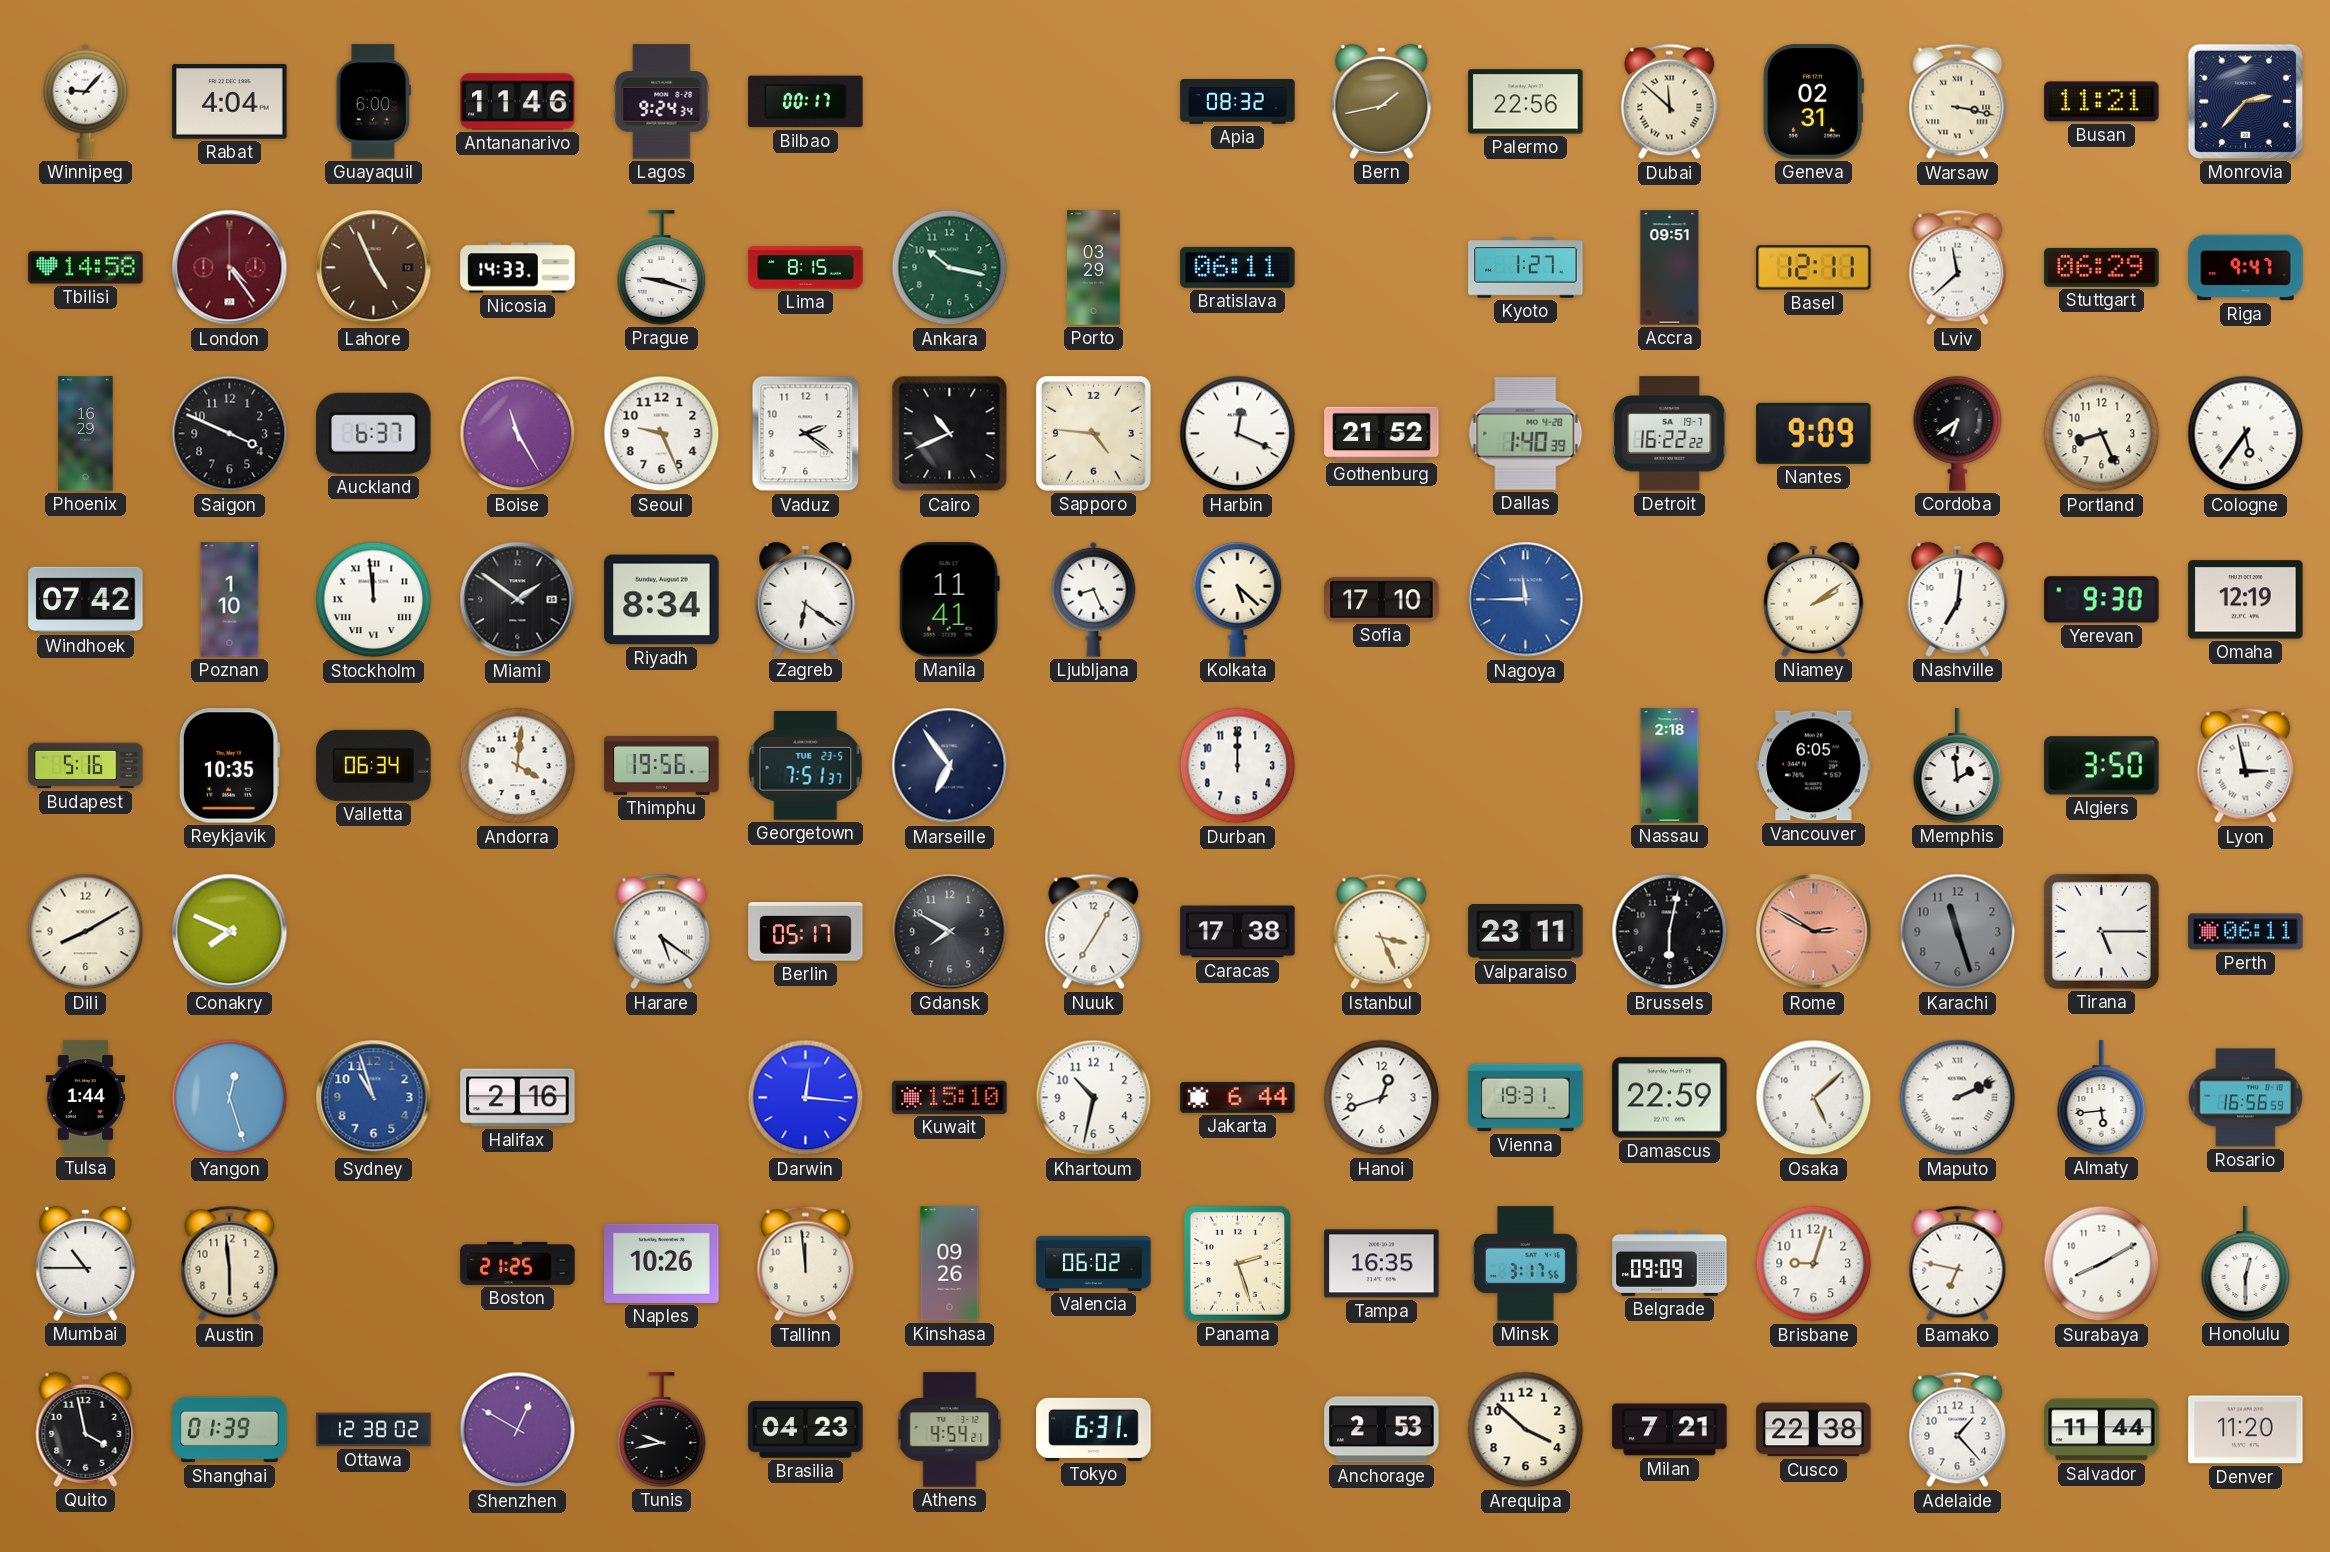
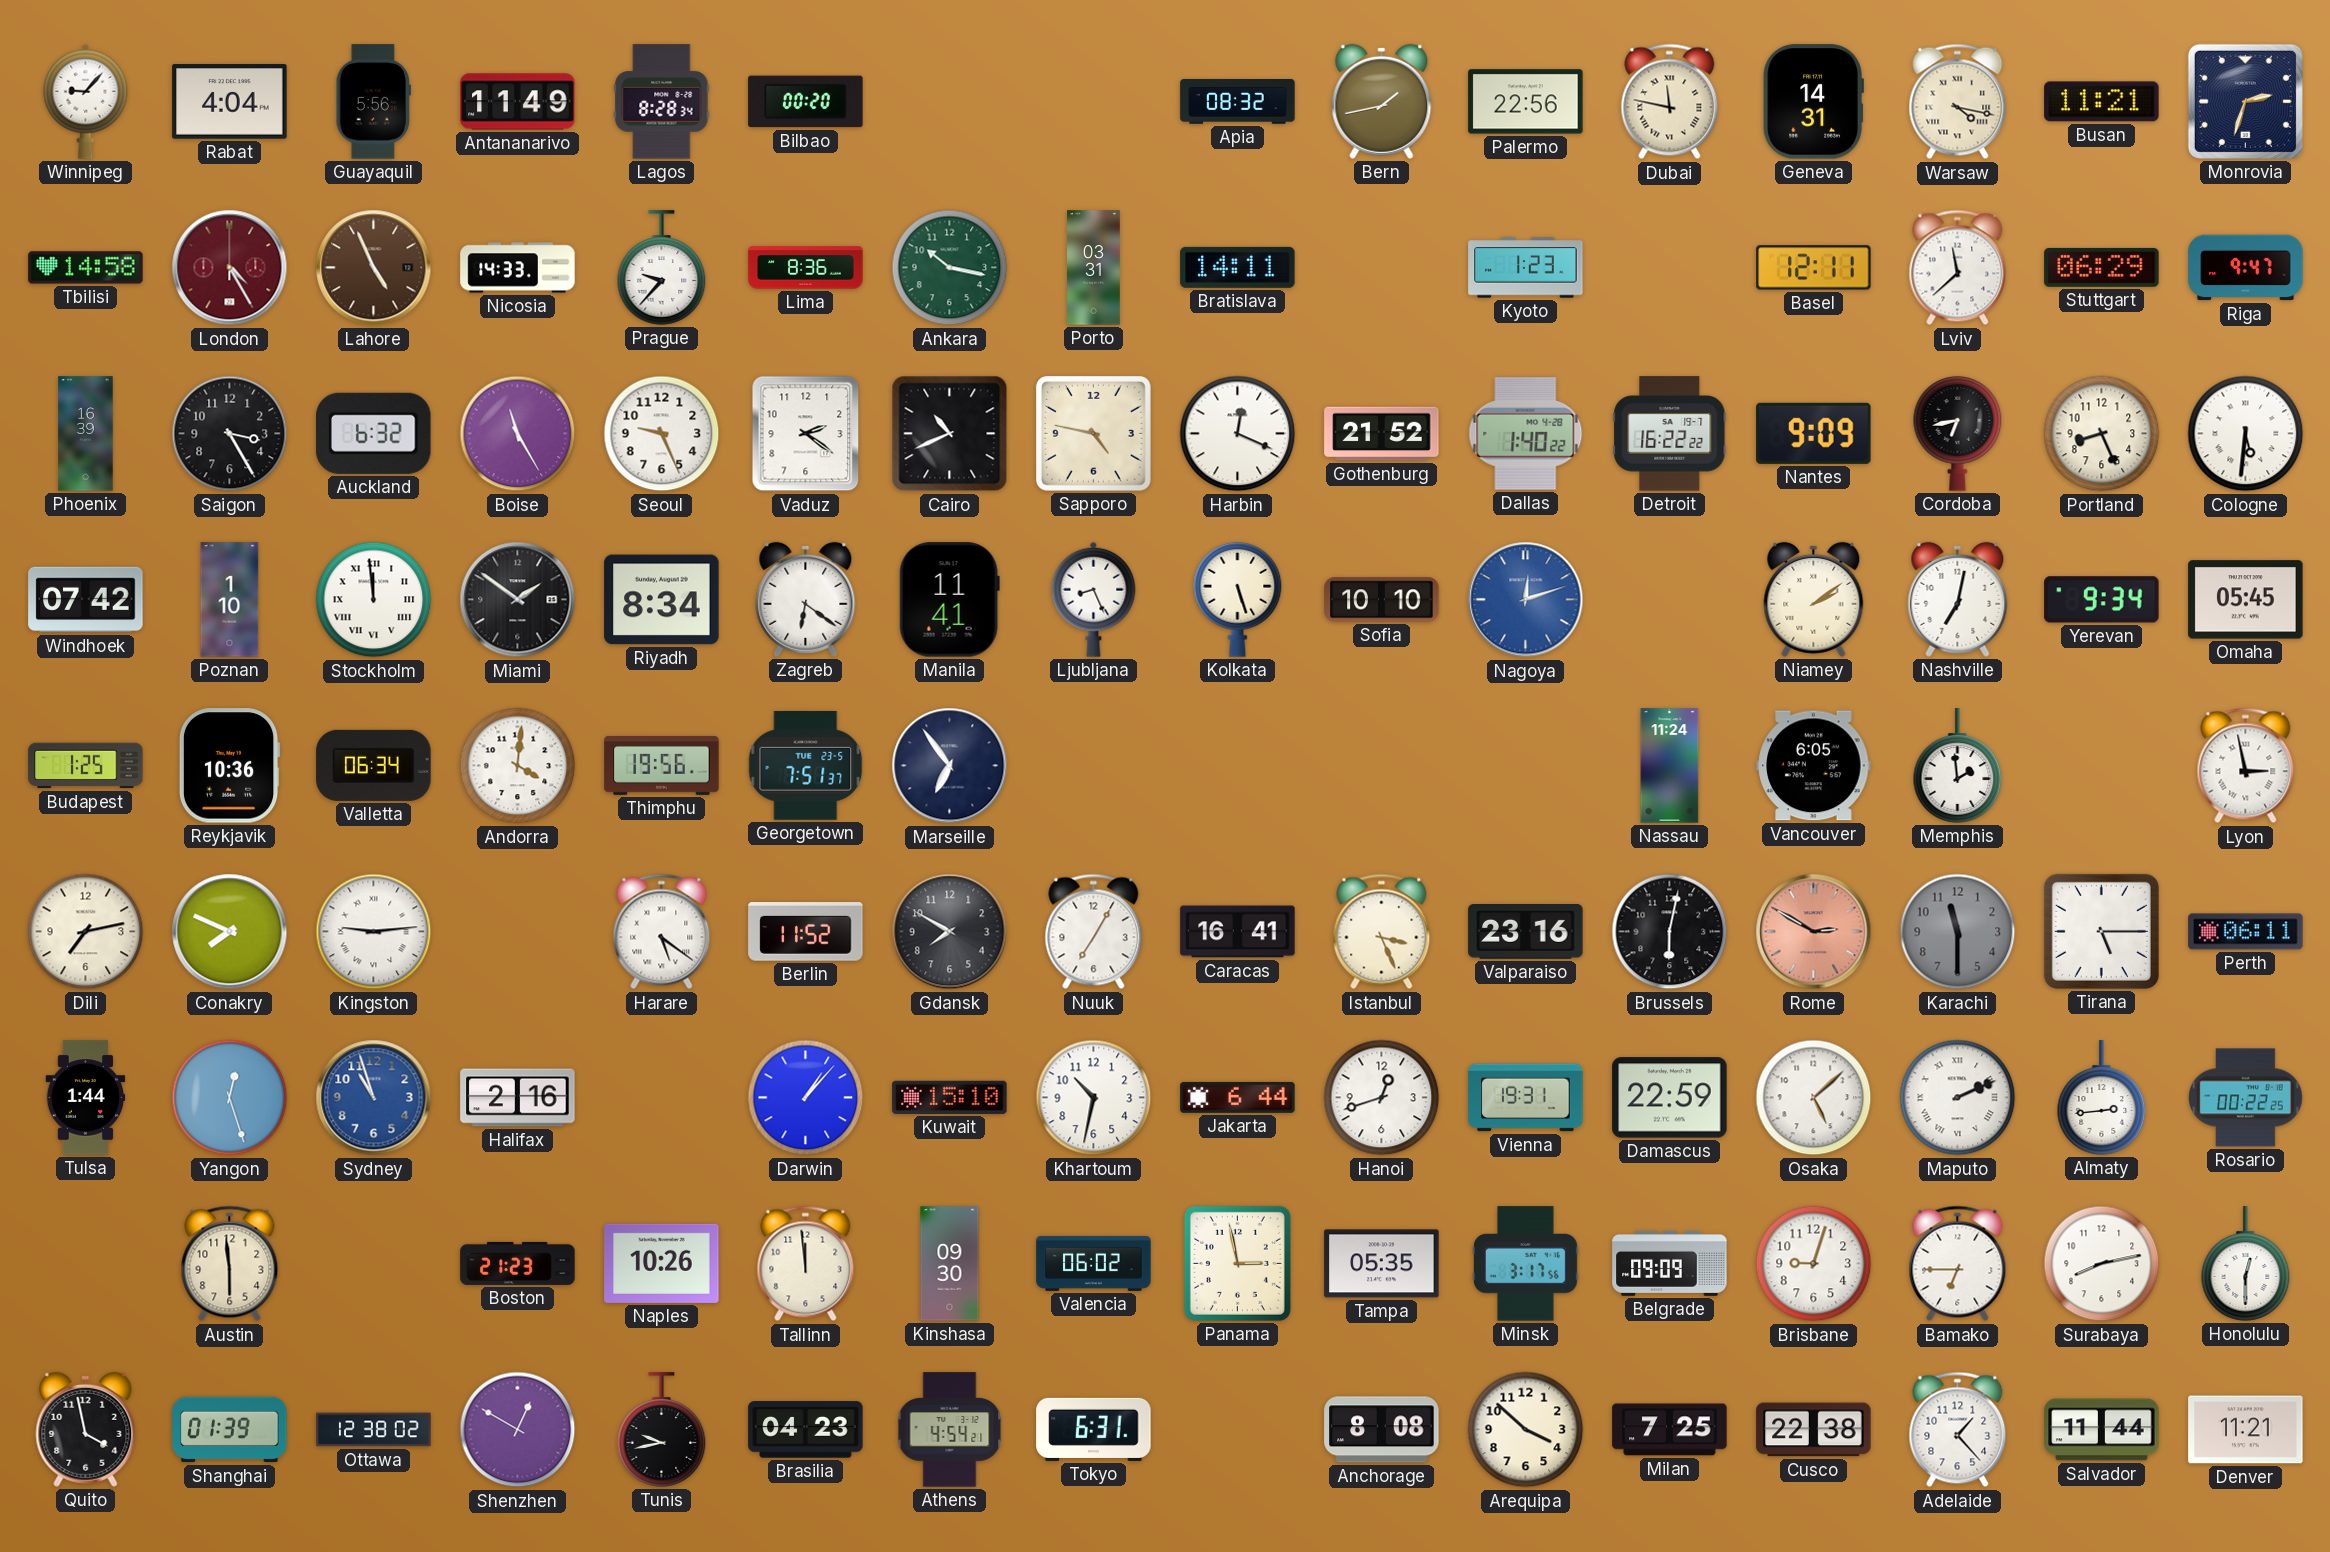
Guayaquil: 6:00 -> 5:56
Antananarivo: 11:46 -> 11:49
Lagos: 9:24 -> 8:28
Bilbao: 00:17 -> 00:20
Dubai: 11:52 -> 11:47
Geneva: 02:31 -> 14:31
Warsaw: 3:17 -> 4:17
Monrovia: 2:37 -> 2:33
London: 4:24 -> 4:25
Prague: 9:18 -> 9:37
Lima: 8:15 -> 8:36
Porto: 03:29 -> 03:31
Bratislava: 06:11 -> 14:11
Kyoto: 1:27 -> 1:23
Accra: 09:51 -> none
Phoenix: 16:29 -> 16:39
Saigon: 3:49 -> 3:25
Auckland: 6:37 -> 6:32
Sapporo: 4:46 -> 4:47
Dallas: 1:40:39 -> 1:40:22
Cordoba: 6:39 -> 6:43
Cologne: 5:36 -> 5:31
Kolkata: 5:22 -> 5:27
Sofia: 17:10 -> 10:10
Nagoya: 11:45 -> 12:12
Nashville: 7:01 -> 7:02
Yerevan: 9:30 -> 9:34
Omaha: 12:19 -> 05:45
Budapest: 5:16 -> 1:25
Reykjavik: 10:35 -> 10:36
Durban: 12:00 -> none
Nassau: 2:18 -> 11:24
Algiers: 3:50 -> none
Dili: 8:10 -> 7:13
Kingston: none -> 9:14
Berlin: 05:17 -> 11:52
Caracas: 17:38 -> 16:41
Valparaiso: 23:11 -> 23:16
Karachi: 11:27 -> 11:30
Darwin: 12:16 -> 1:07
Almaty: 5:44 -> 2:44
Rosario: 16:56 -> 00:22
Mumbai: 10:45 -> none
Boston: 21:25 -> 21:23
Kinshasa: 09:26 -> 09:30
Panama: 2:27 -> 2:58
Tampa: 16:35 -> 05:35
Bamako: 6:47 -> 6:45
Surabaya: 8:10 -> 8:13
Anchorage: 2:53 -> 8:08
Milan: 7:21 -> 7:25
Denver: 11:20 -> 11:21
